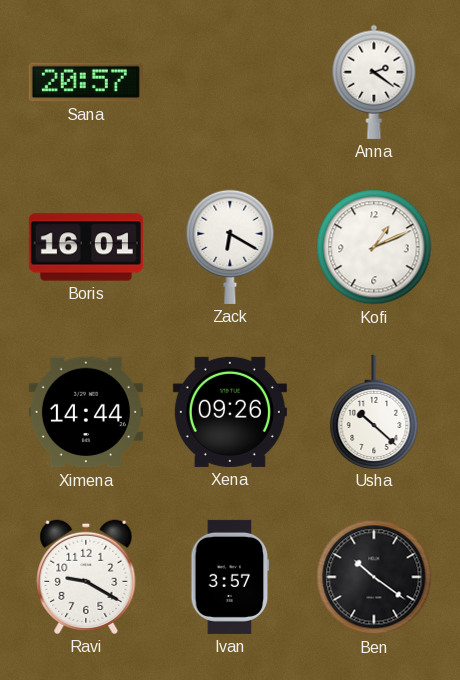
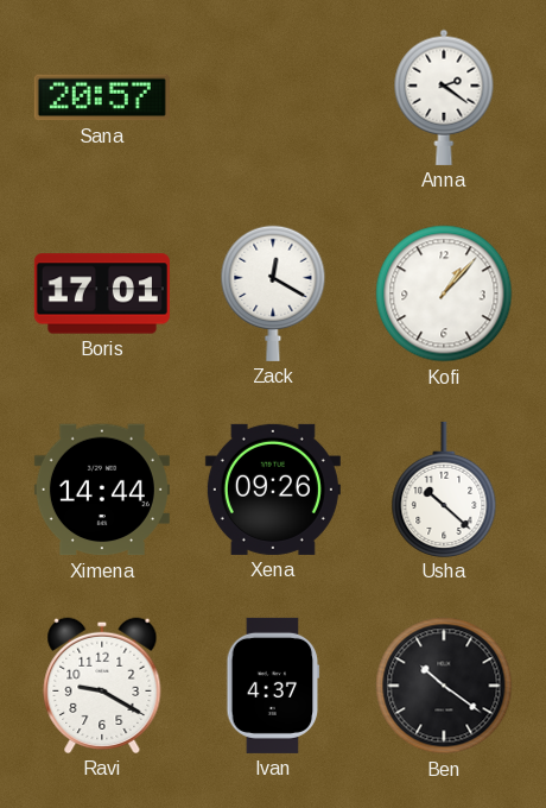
Boris: 16:01 -> 17:01
Zack: 6:20 -> 12:20
Kofi: 1:11 -> 1:07
Ivan: 3:57 -> 4:37
